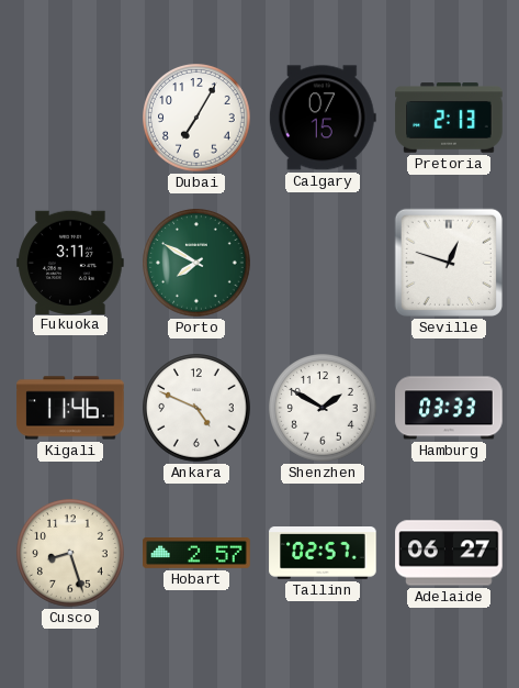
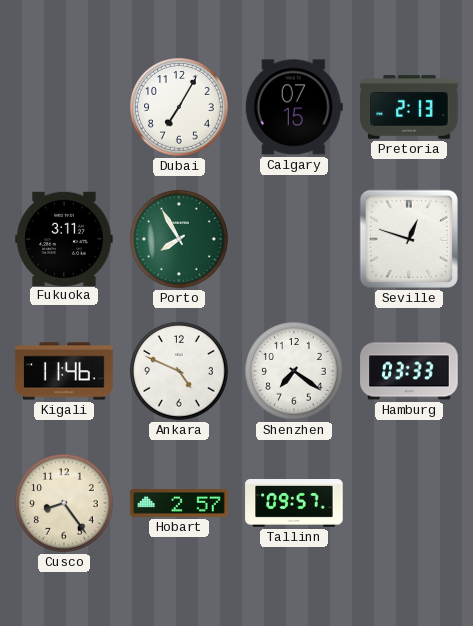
Porto: 7:50 -> 7:55
Shenzhen: 1:50 -> 7:21
Cusco: 8:27 -> 8:24
Tallinn: 02:57 -> 09:57
Adelaide: 06:27 -> none
